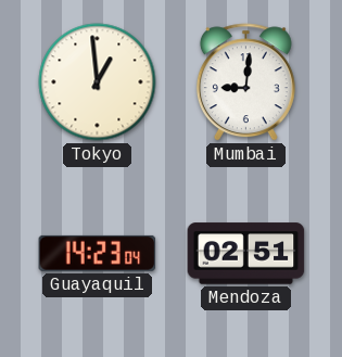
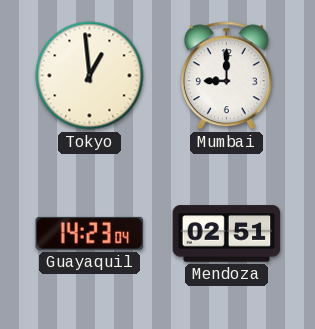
Mumbai: 9:01 -> 9:00
